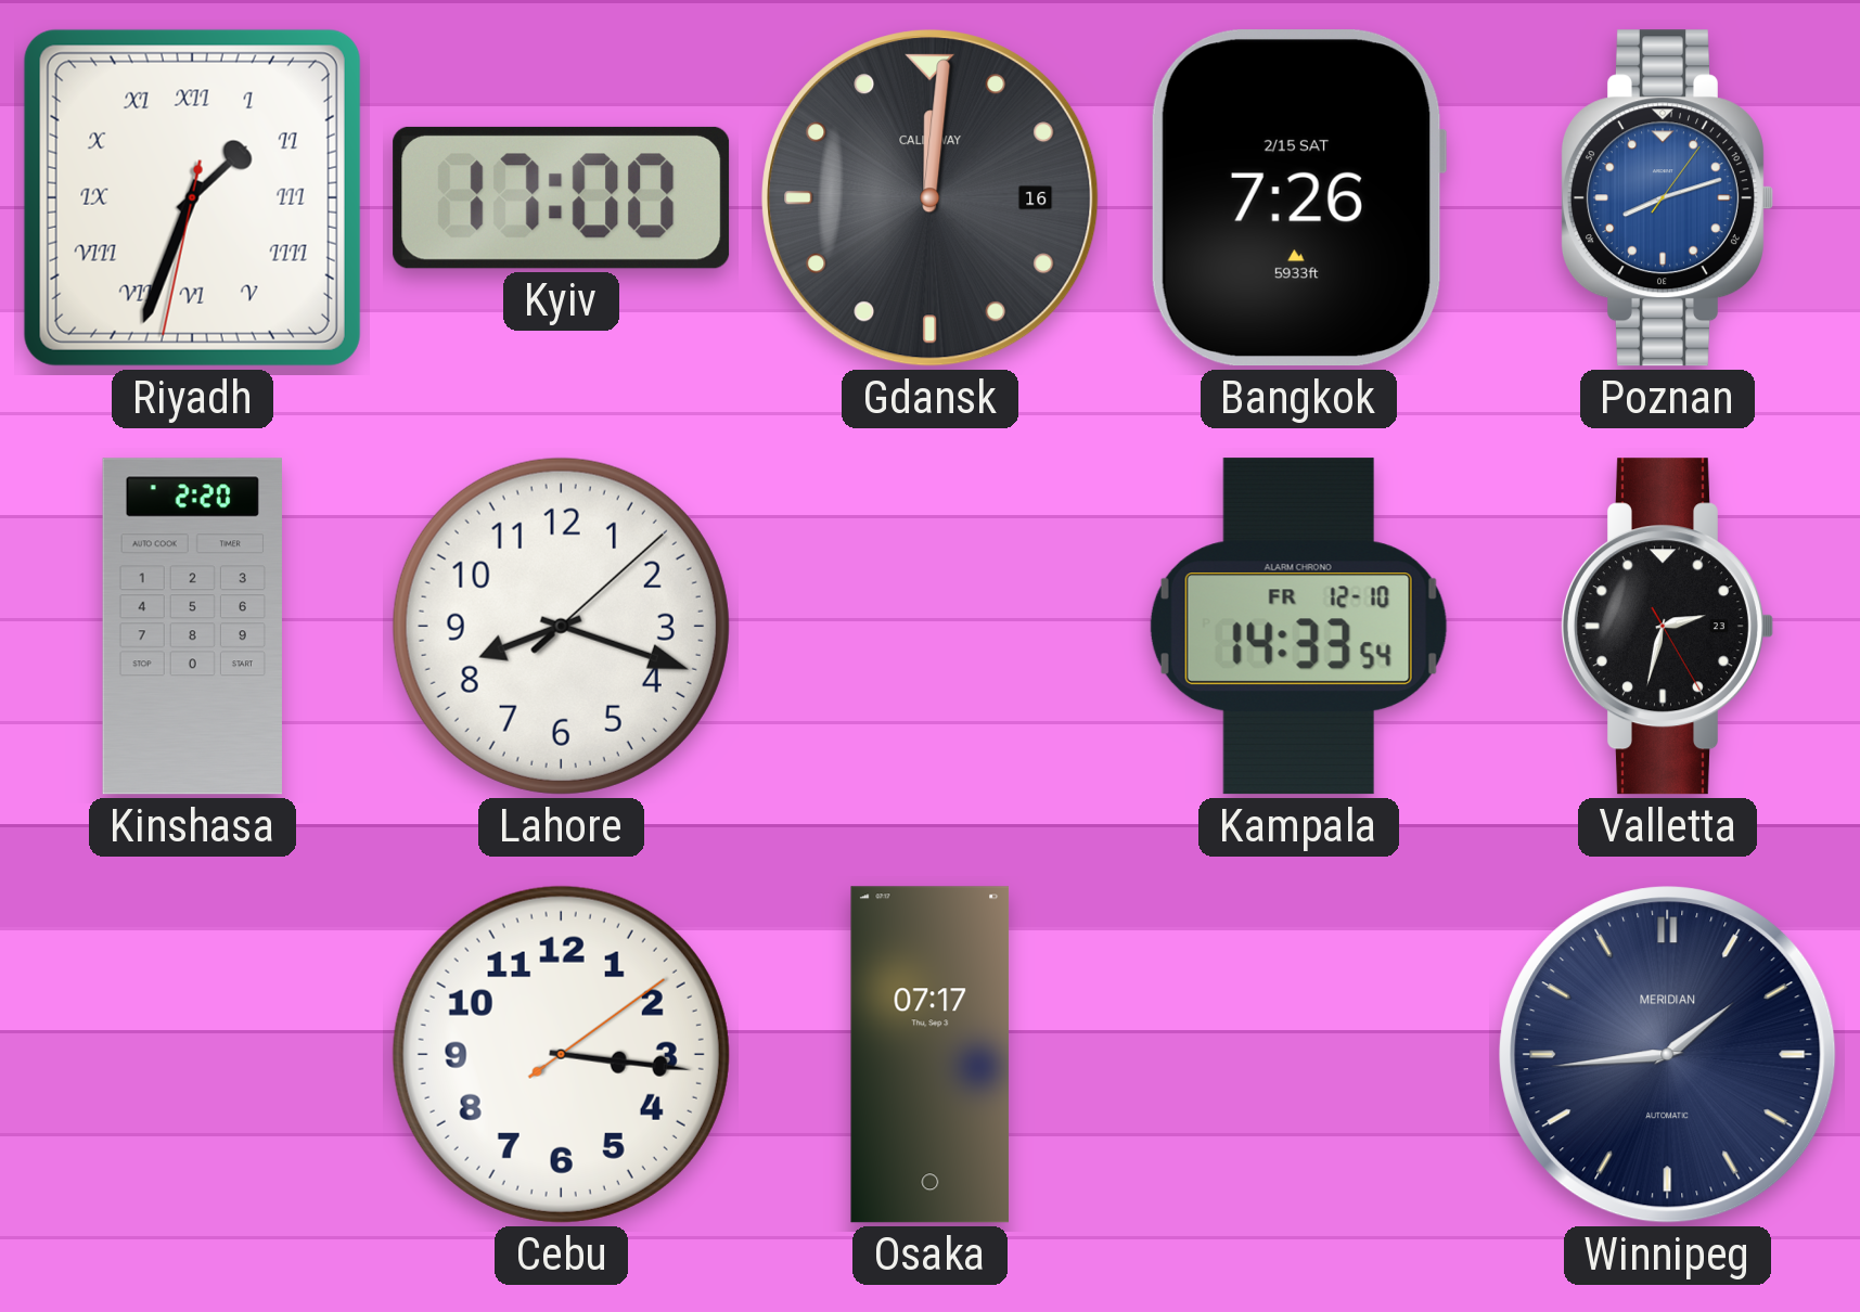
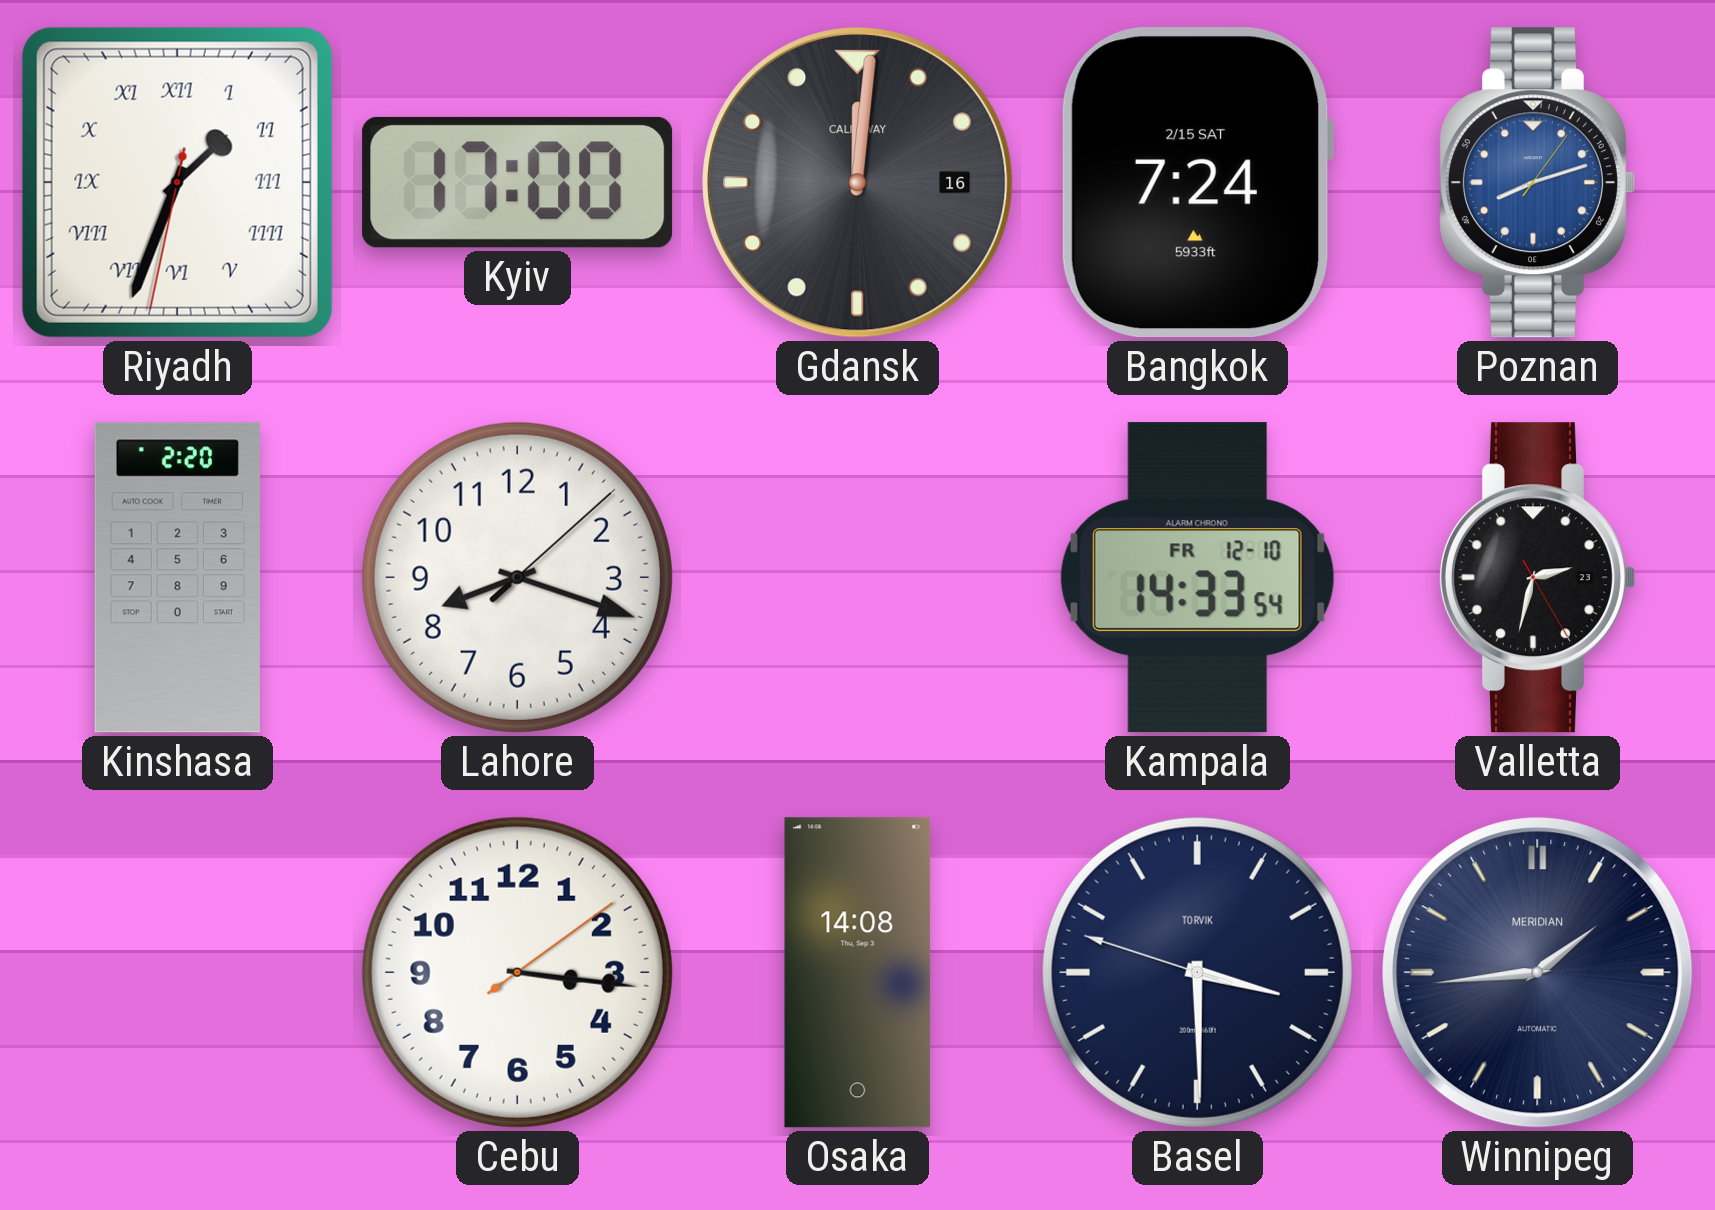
Bangkok: 7:26 -> 7:24
Osaka: 07:17 -> 14:08
Basel: none -> 3:29
